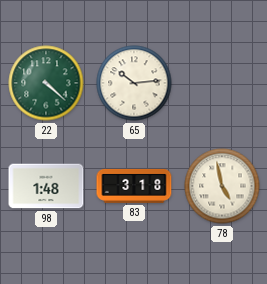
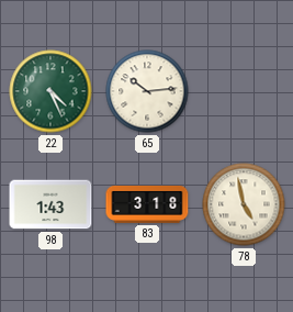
22: 4:22 -> 4:26
98: 1:48 -> 1:43
